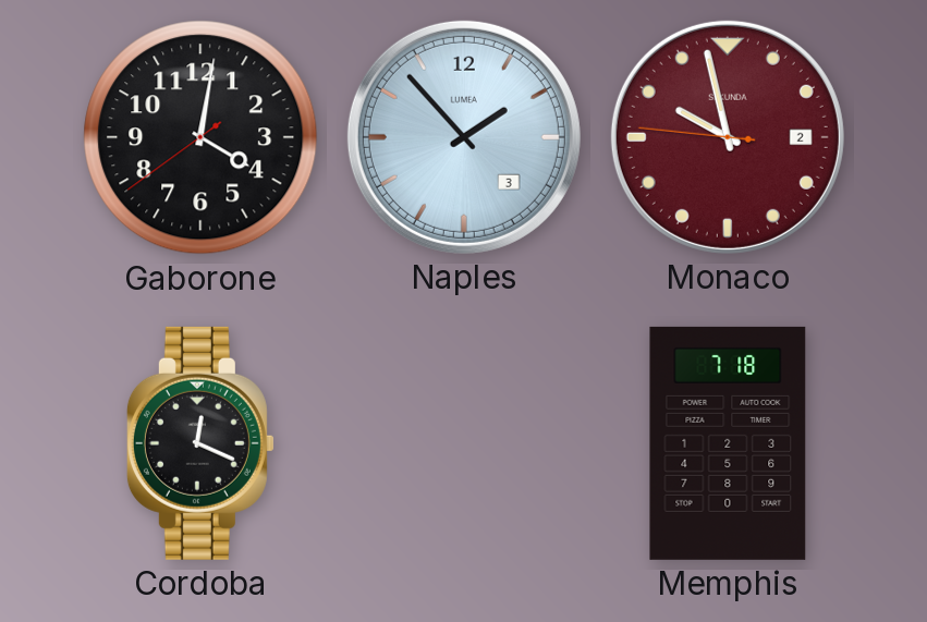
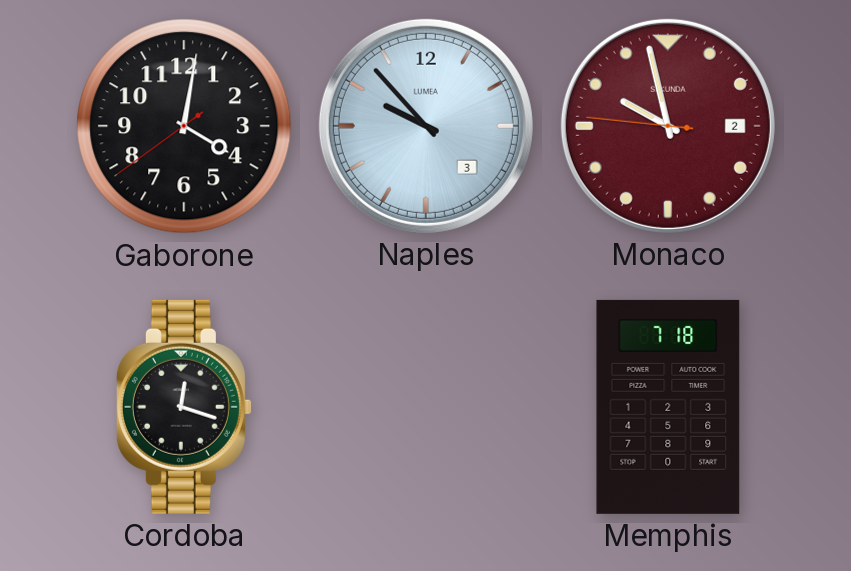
Naples: 1:53 -> 9:53
Cordoba: 12:19 -> 12:18
